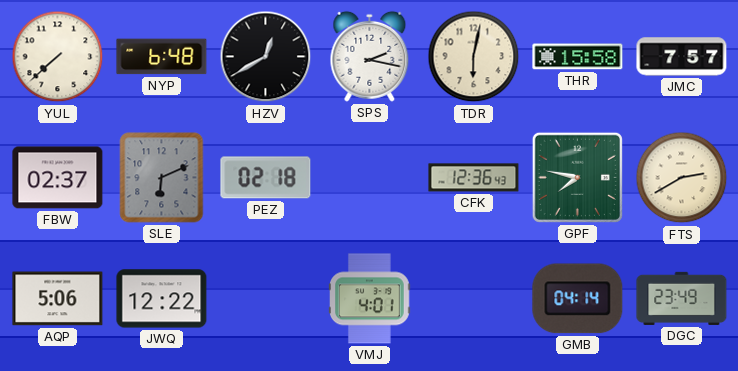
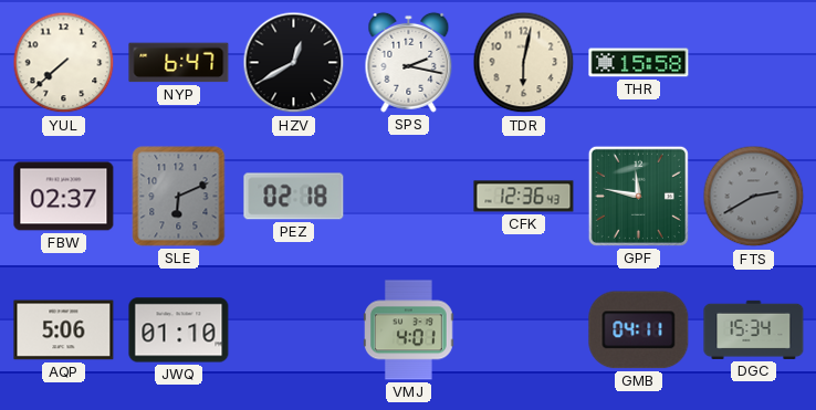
NYP: 6:48 -> 6:47
JMC: 7:57 -> none
GPF: 7:47 -> 11:47
FTS dial: cream -> grey
JWQ: 12:22 -> 01:10
GMB: 04:14 -> 04:11
DGC: 23:49 -> 15:34
